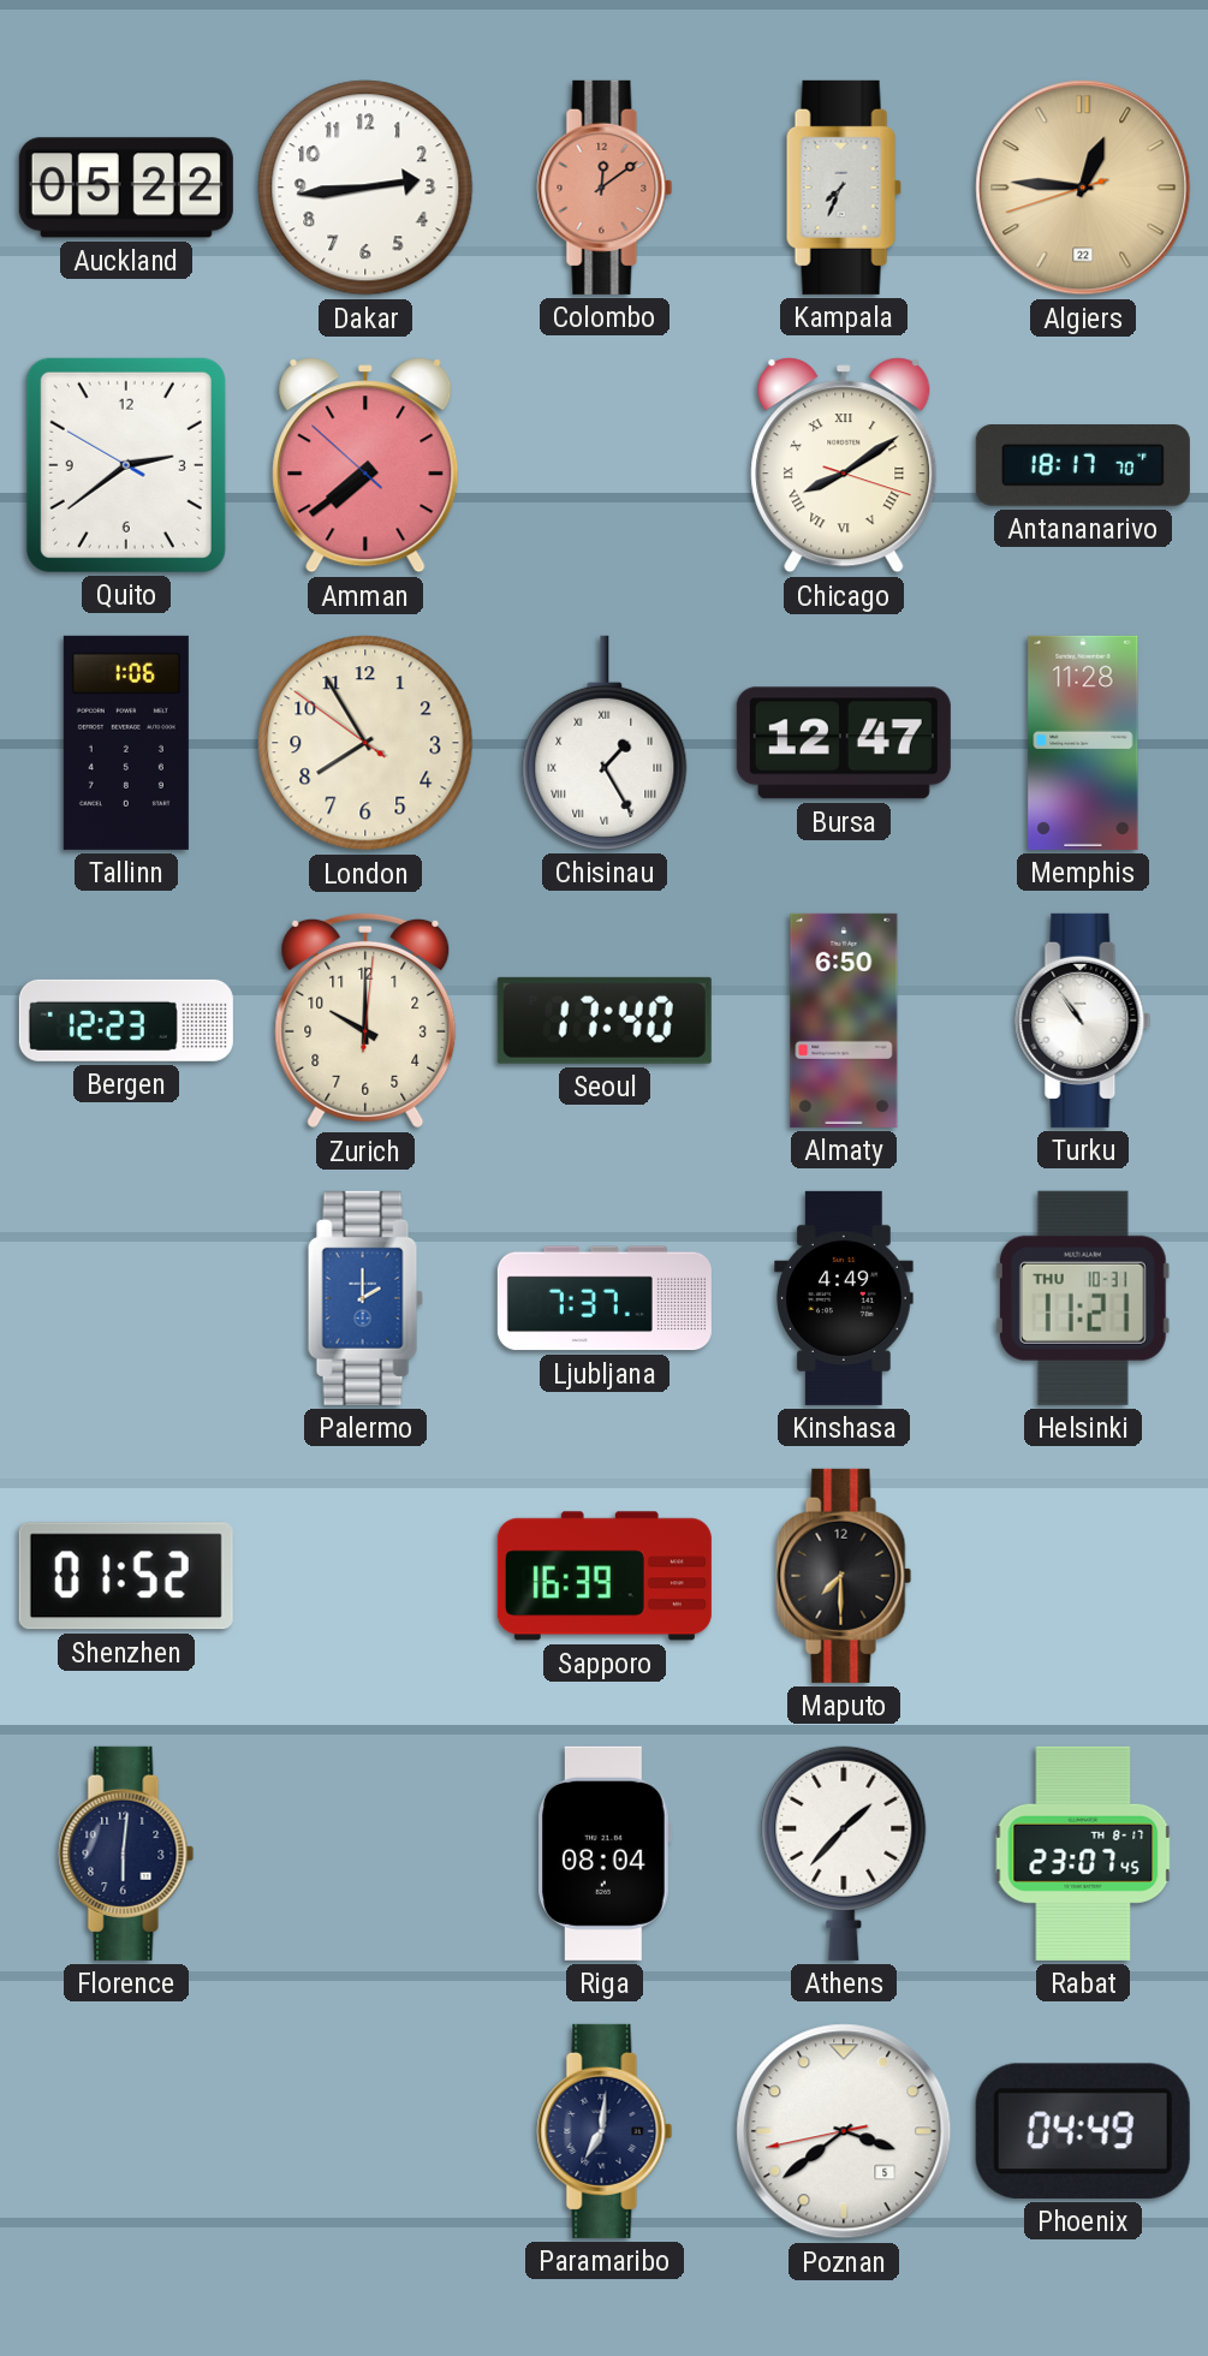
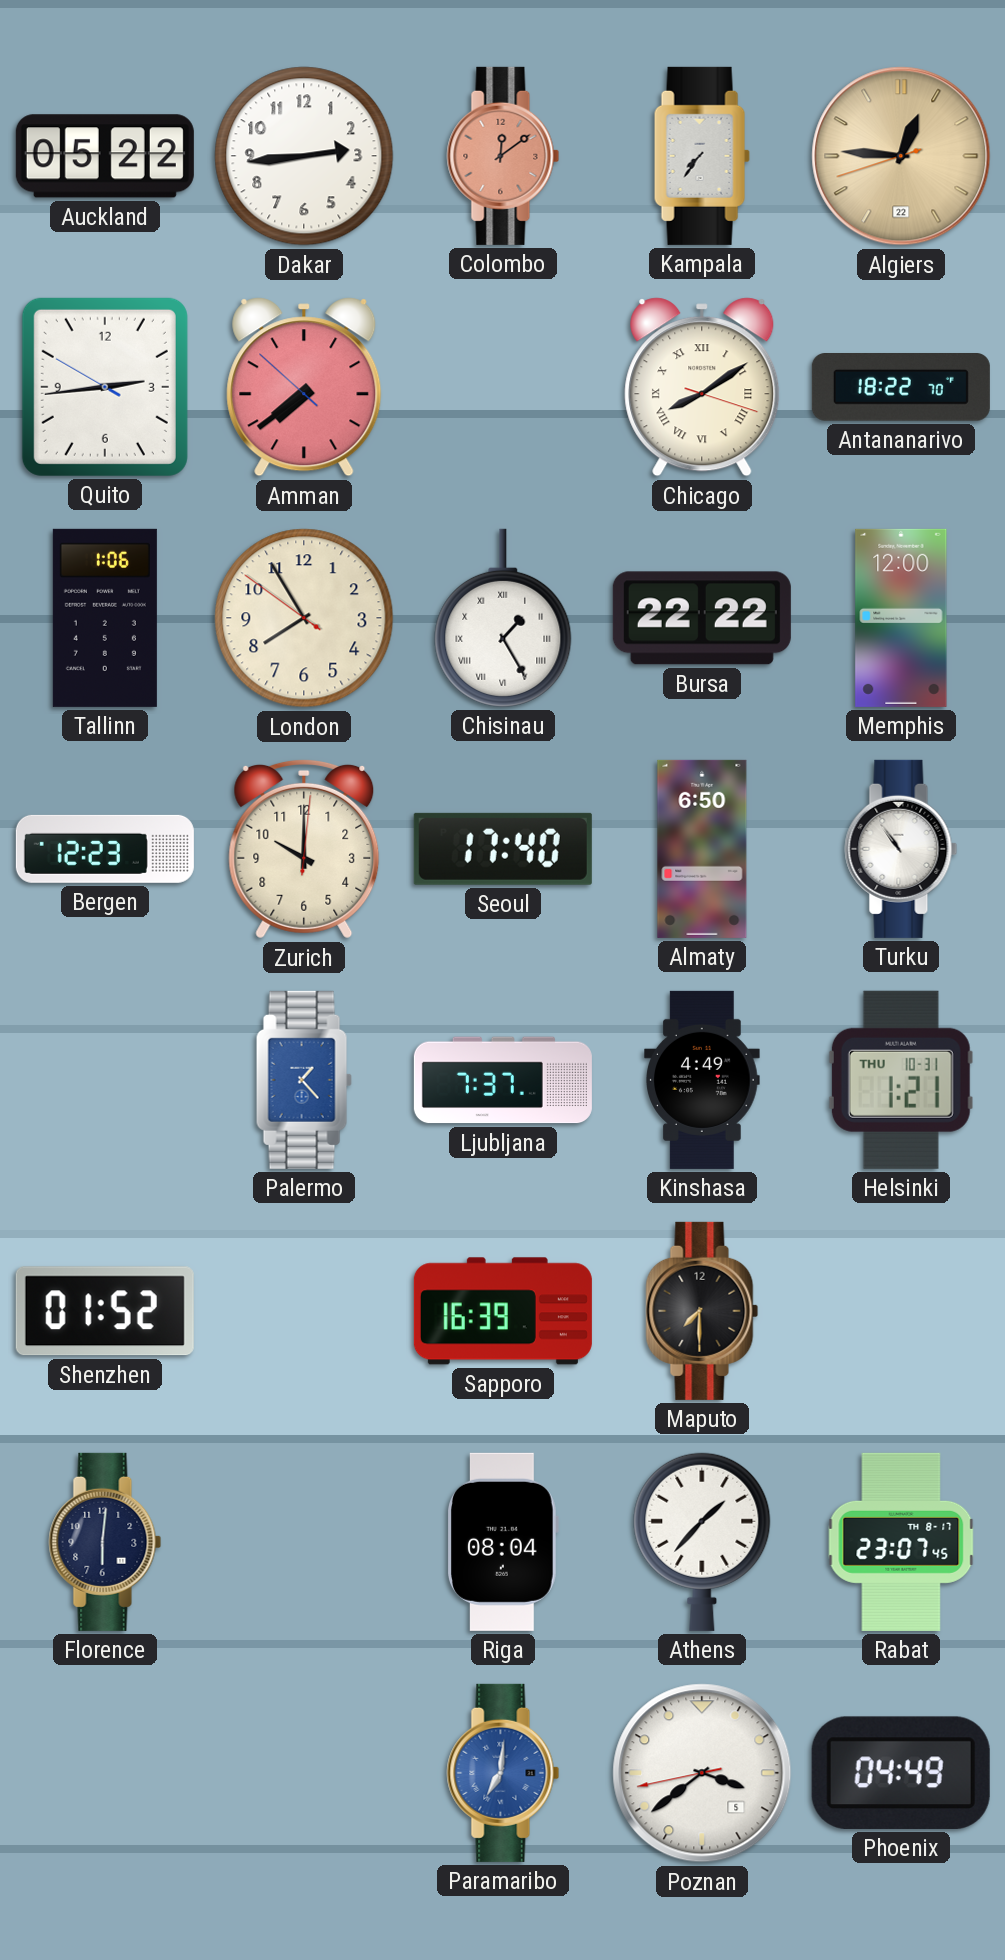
Kampala: 7:34 -> 7:36
Quito: 2:38 -> 2:43
Antananarivo: 18:17 -> 18:22
Bursa: 12:47 -> 22:22
Memphis: 11:28 -> 12:00
Palermo: 2:00 -> 1:23
Helsinki: 11:21 -> 1:21
Paramaribo dial: navy -> blue
